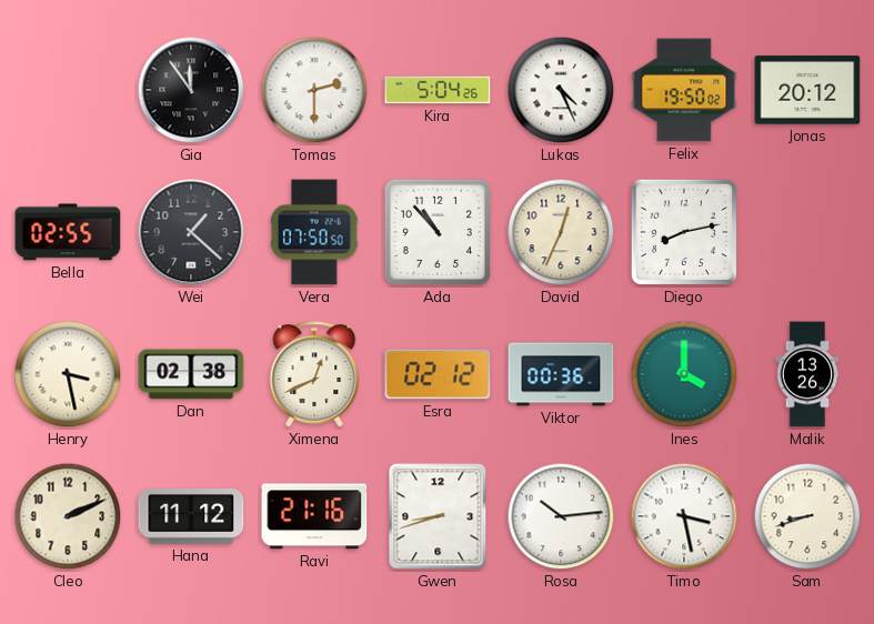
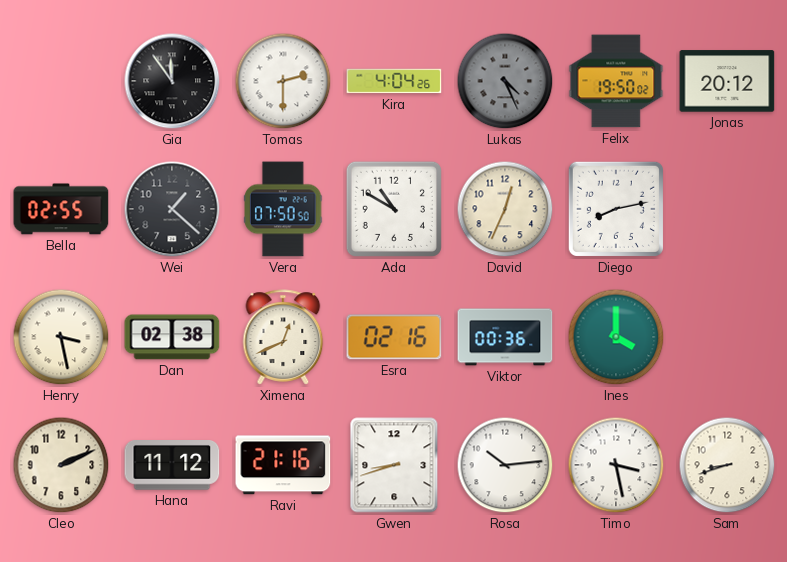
Kira: 5:04 -> 4:04
Lukas dial: white -> grey
Ada: 10:53 -> 10:50
Esra: 02:12 -> 02:16
Malik: 13:26 -> none
